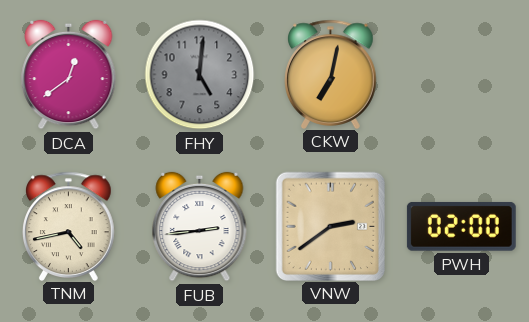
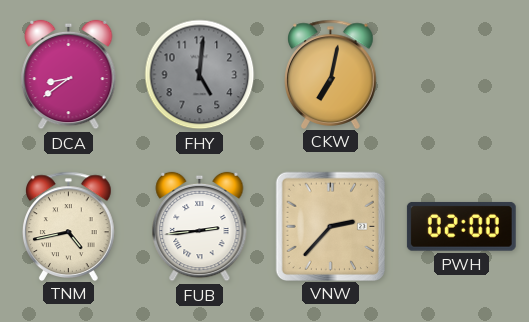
DCA: 12:39 -> 8:39
VNW: 2:39 -> 2:37
